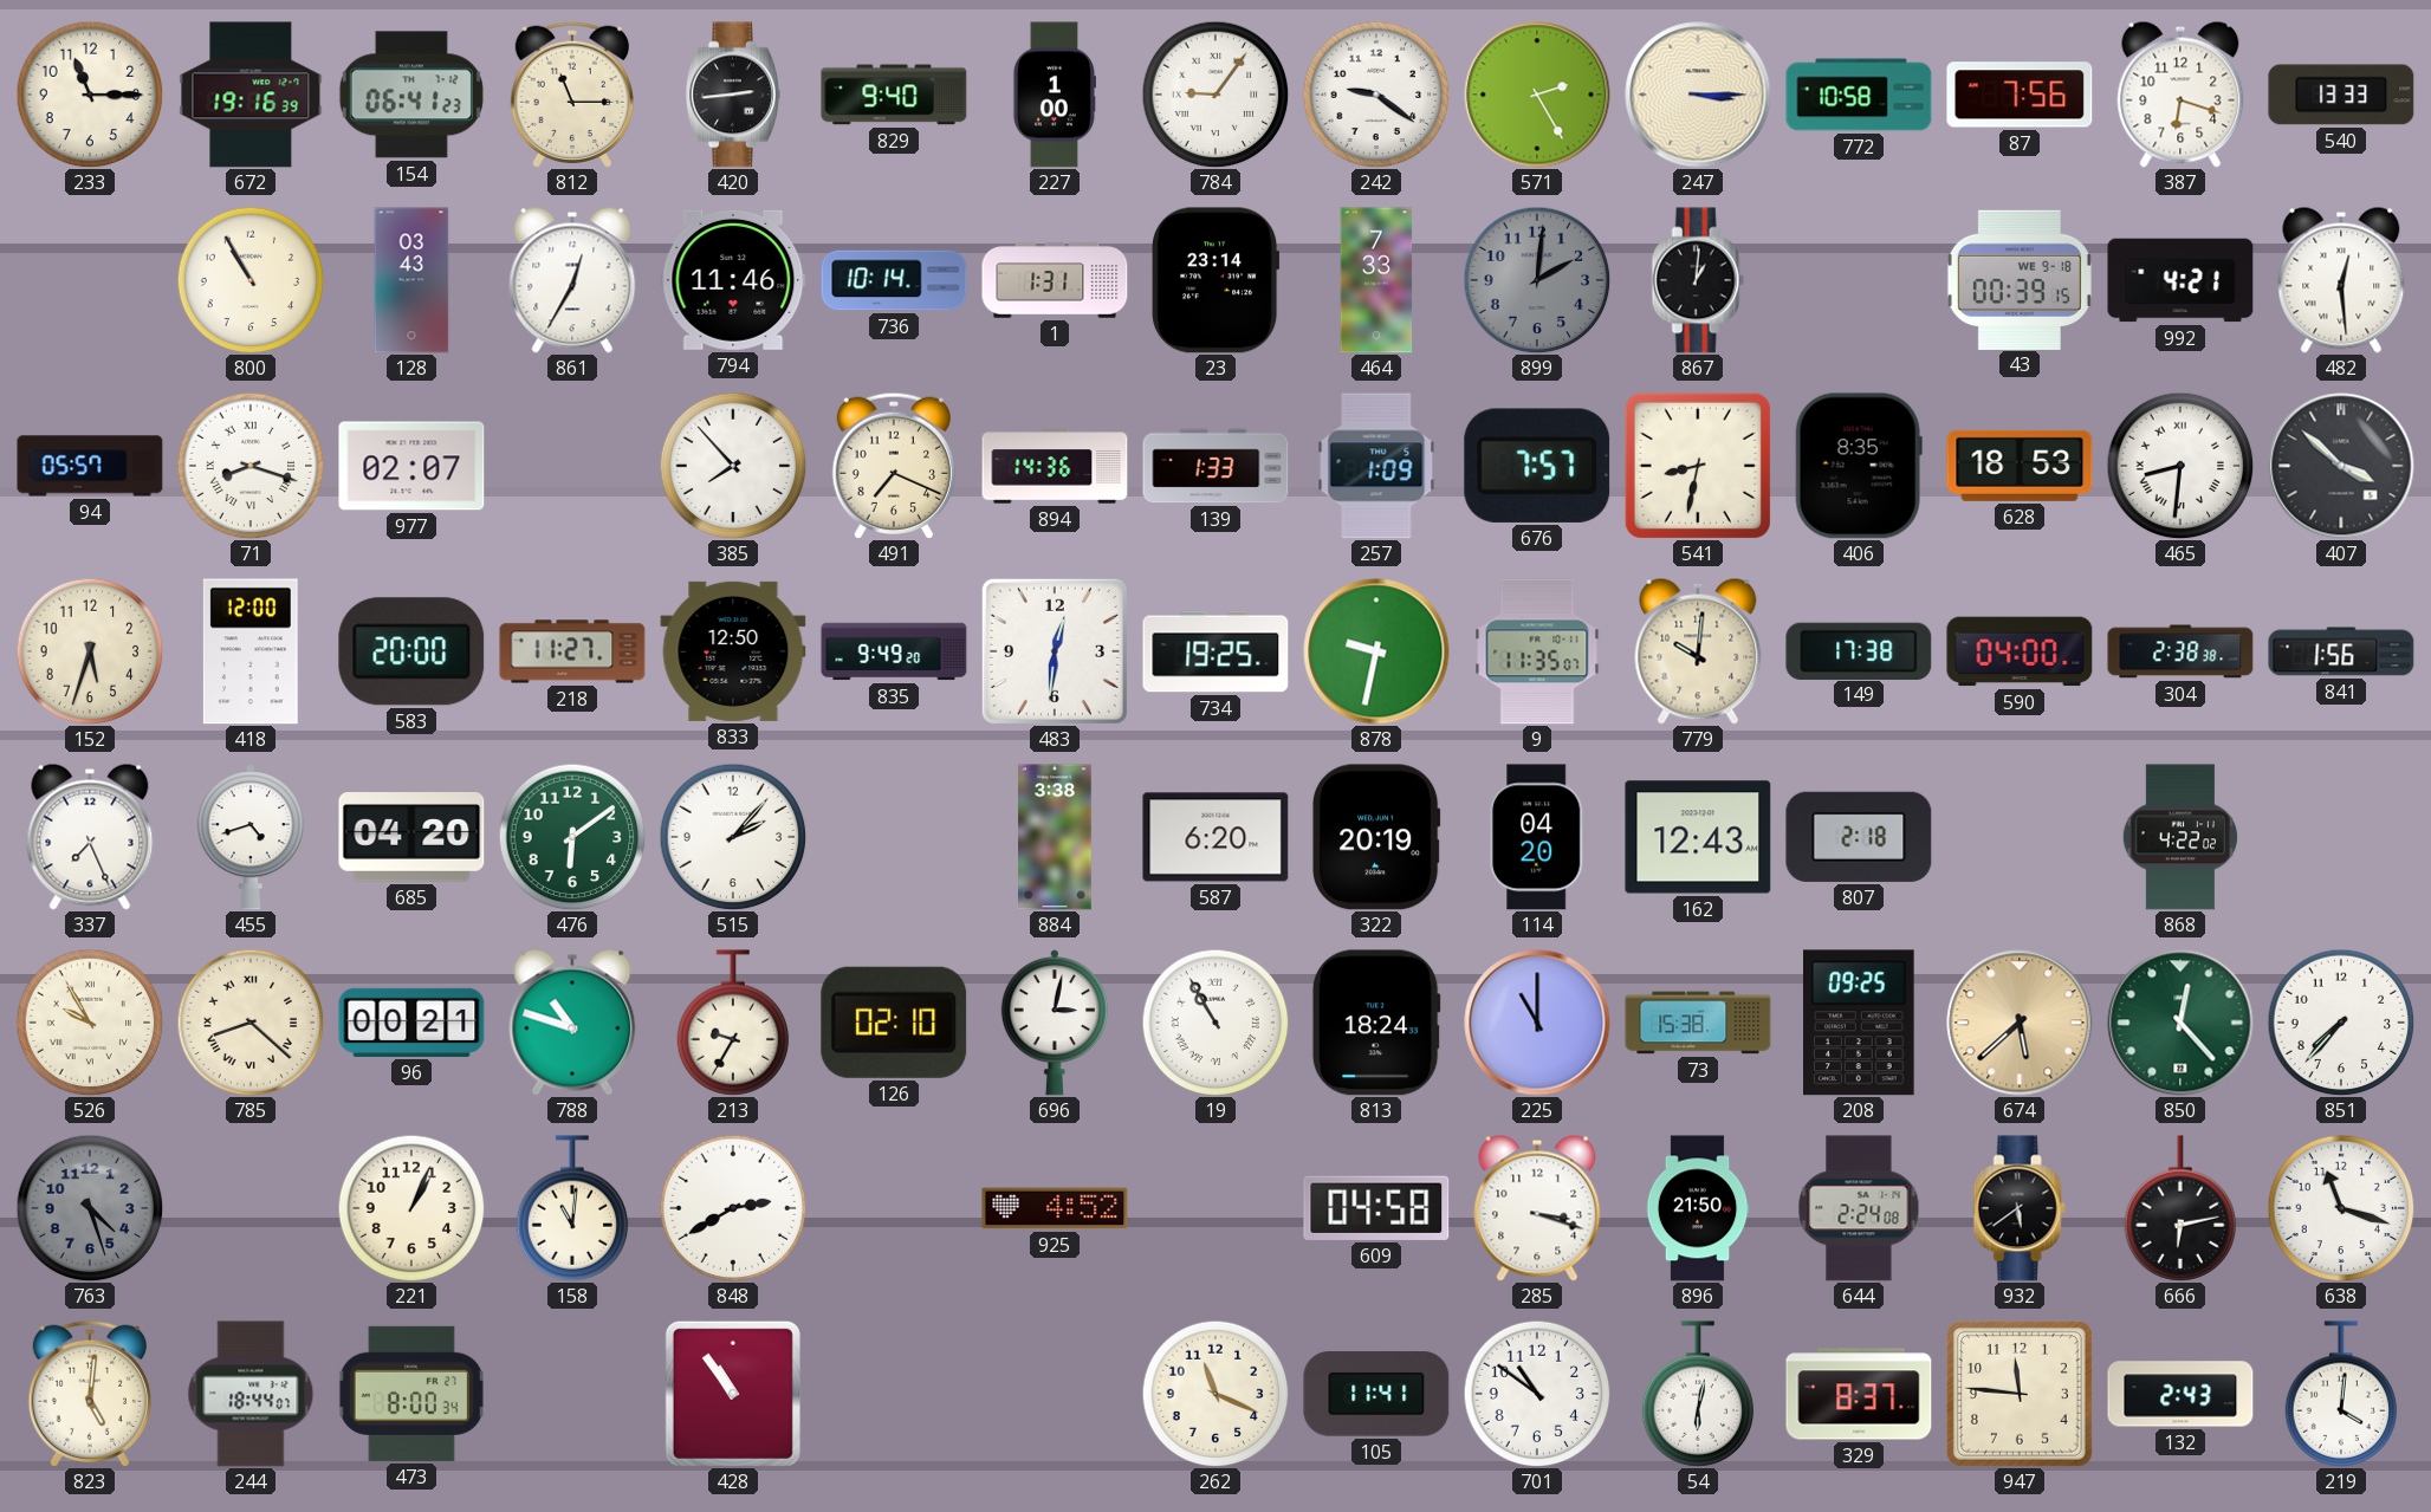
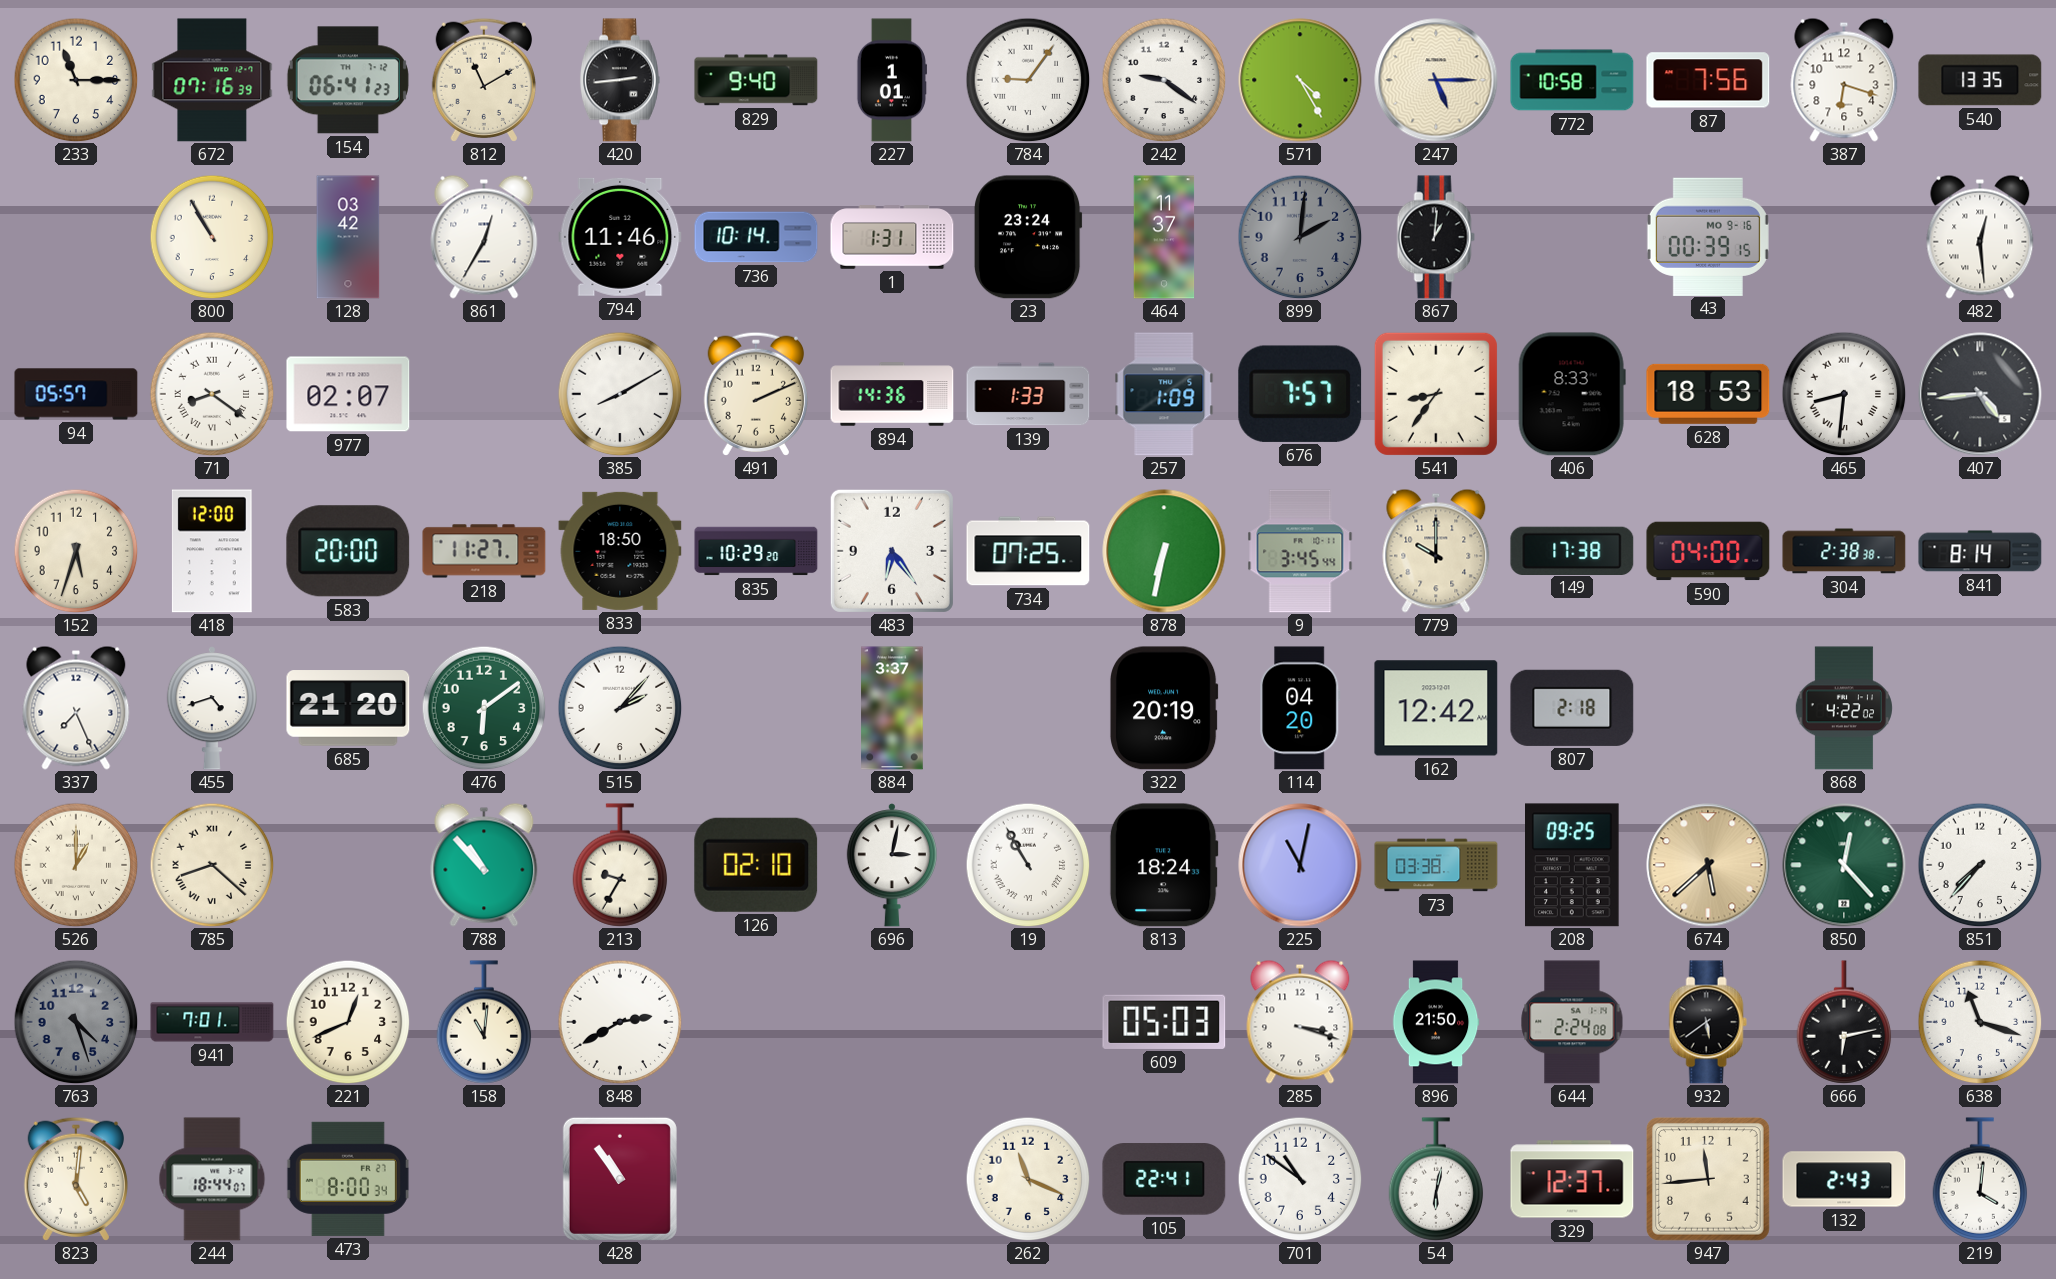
672: 19:16 -> 07:16
812: 11:15 -> 11:10
227: 1:00 -> 1:01
571: 2:25 -> 4:25
247: 3:15 -> 5:15
540: 13:33 -> 13:35
128: 03:43 -> 03:42
23: 23:14 -> 23:24
464: 7:33 -> 11:37
43 date: WE 9-18 -> MO 9-16
992: 4:21 -> none
71: 8:18 -> 8:21
385: 7:53 -> 8:10
491: 7:19 -> 2:11
541: 8:32 -> 8:36
406: 8:35 -> 8:33
407: 3:52 -> 4:44
833: 12:50 -> 18:50
835: 9:49 -> 10:29
483: 12:31 -> 6:24
734: 19:25 -> 07:25
878: 9:32 -> 6:32
9: 11:35 -> 3:45
779: 10:01 -> 10:00
841: 1:56 -> 8:14
685: 04:20 -> 21:20
884: 3:38 -> 3:37
587: 6:20 -> none
162: 12:43 -> 12:42
526: 9:55 -> 1:00
96: 00:21 -> none
788: 10:48 -> 10:53
225: 11:00 -> 11:02
73: 15:38 -> 03:38
941: none -> 7:01
221: 1:04 -> 12:41
925: 4:52 -> none
609: 04:58 -> 05:03
105: 11:41 -> 22:41
329: 8:37 -> 12:37
947: 11:46 -> 11:44
